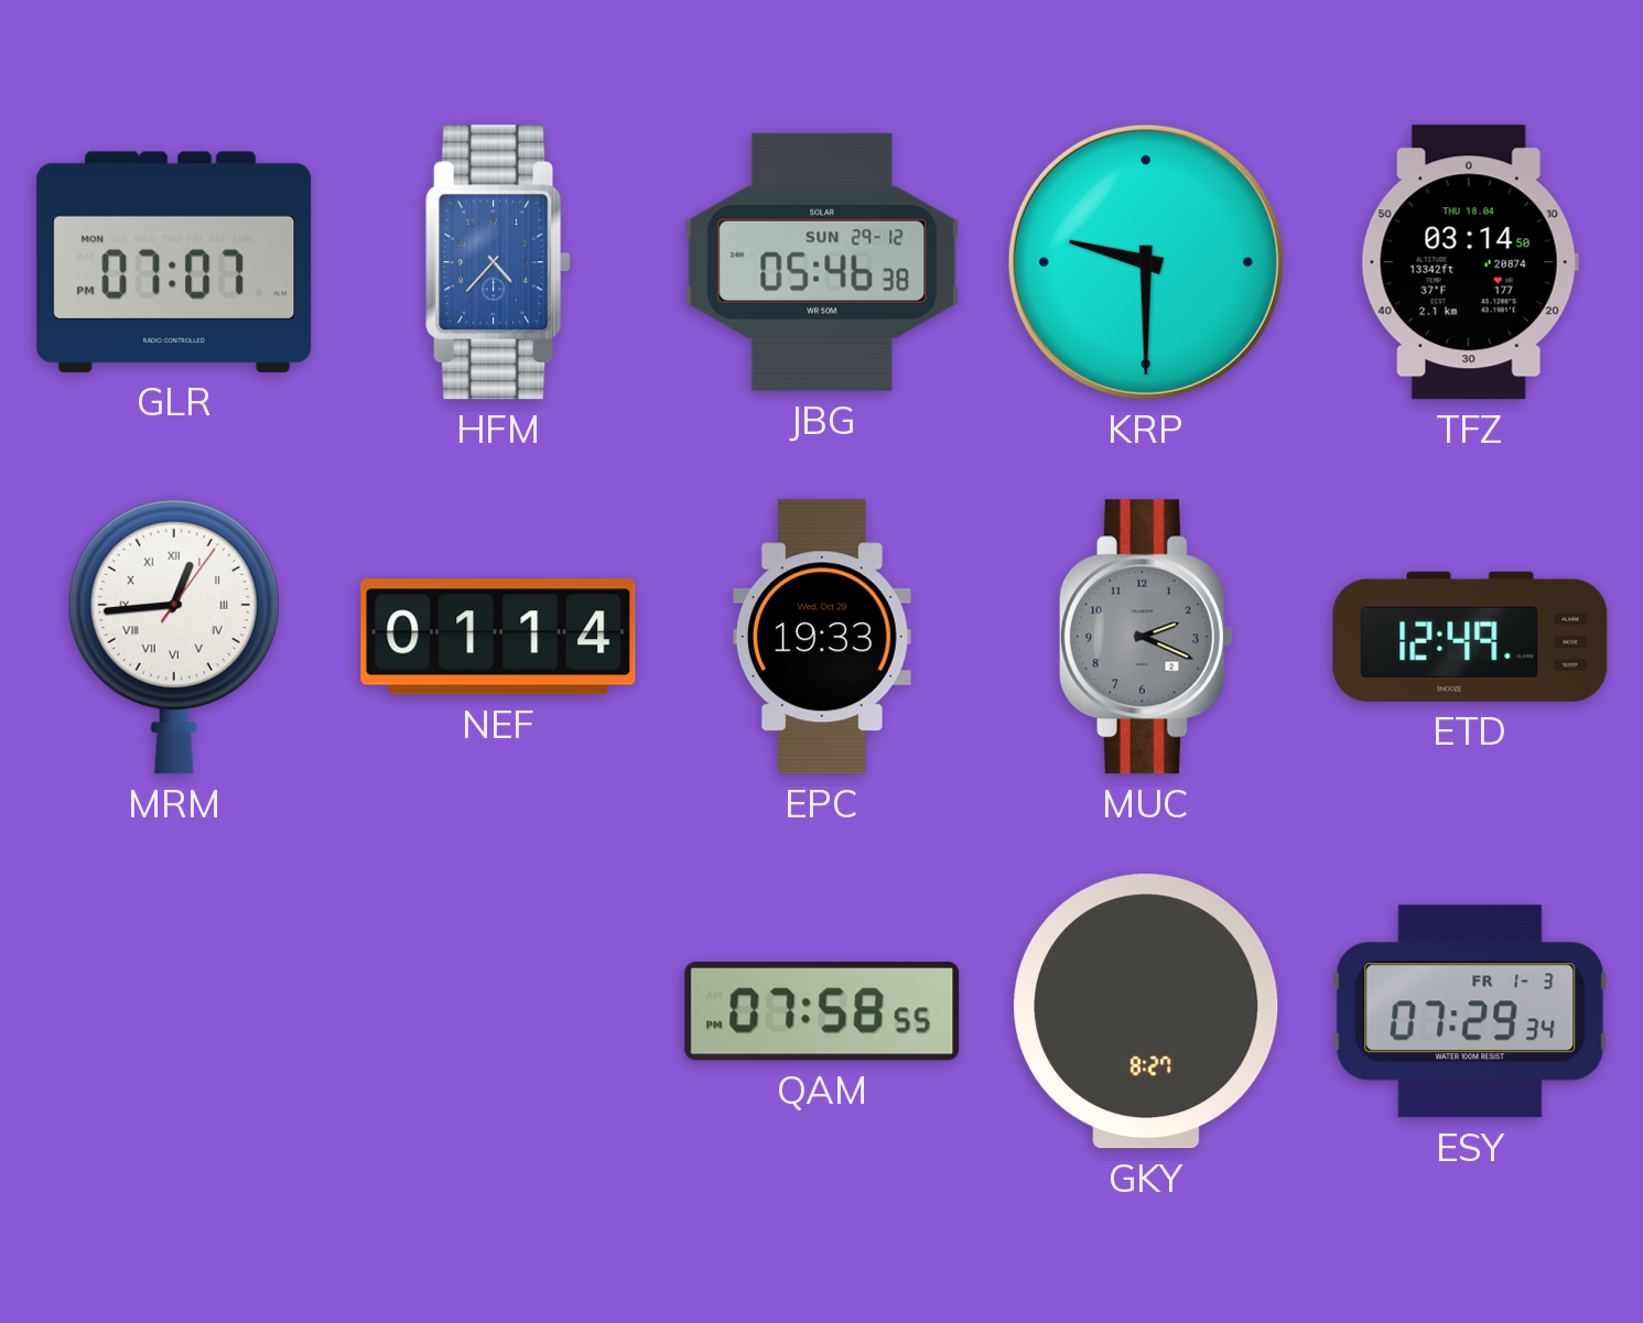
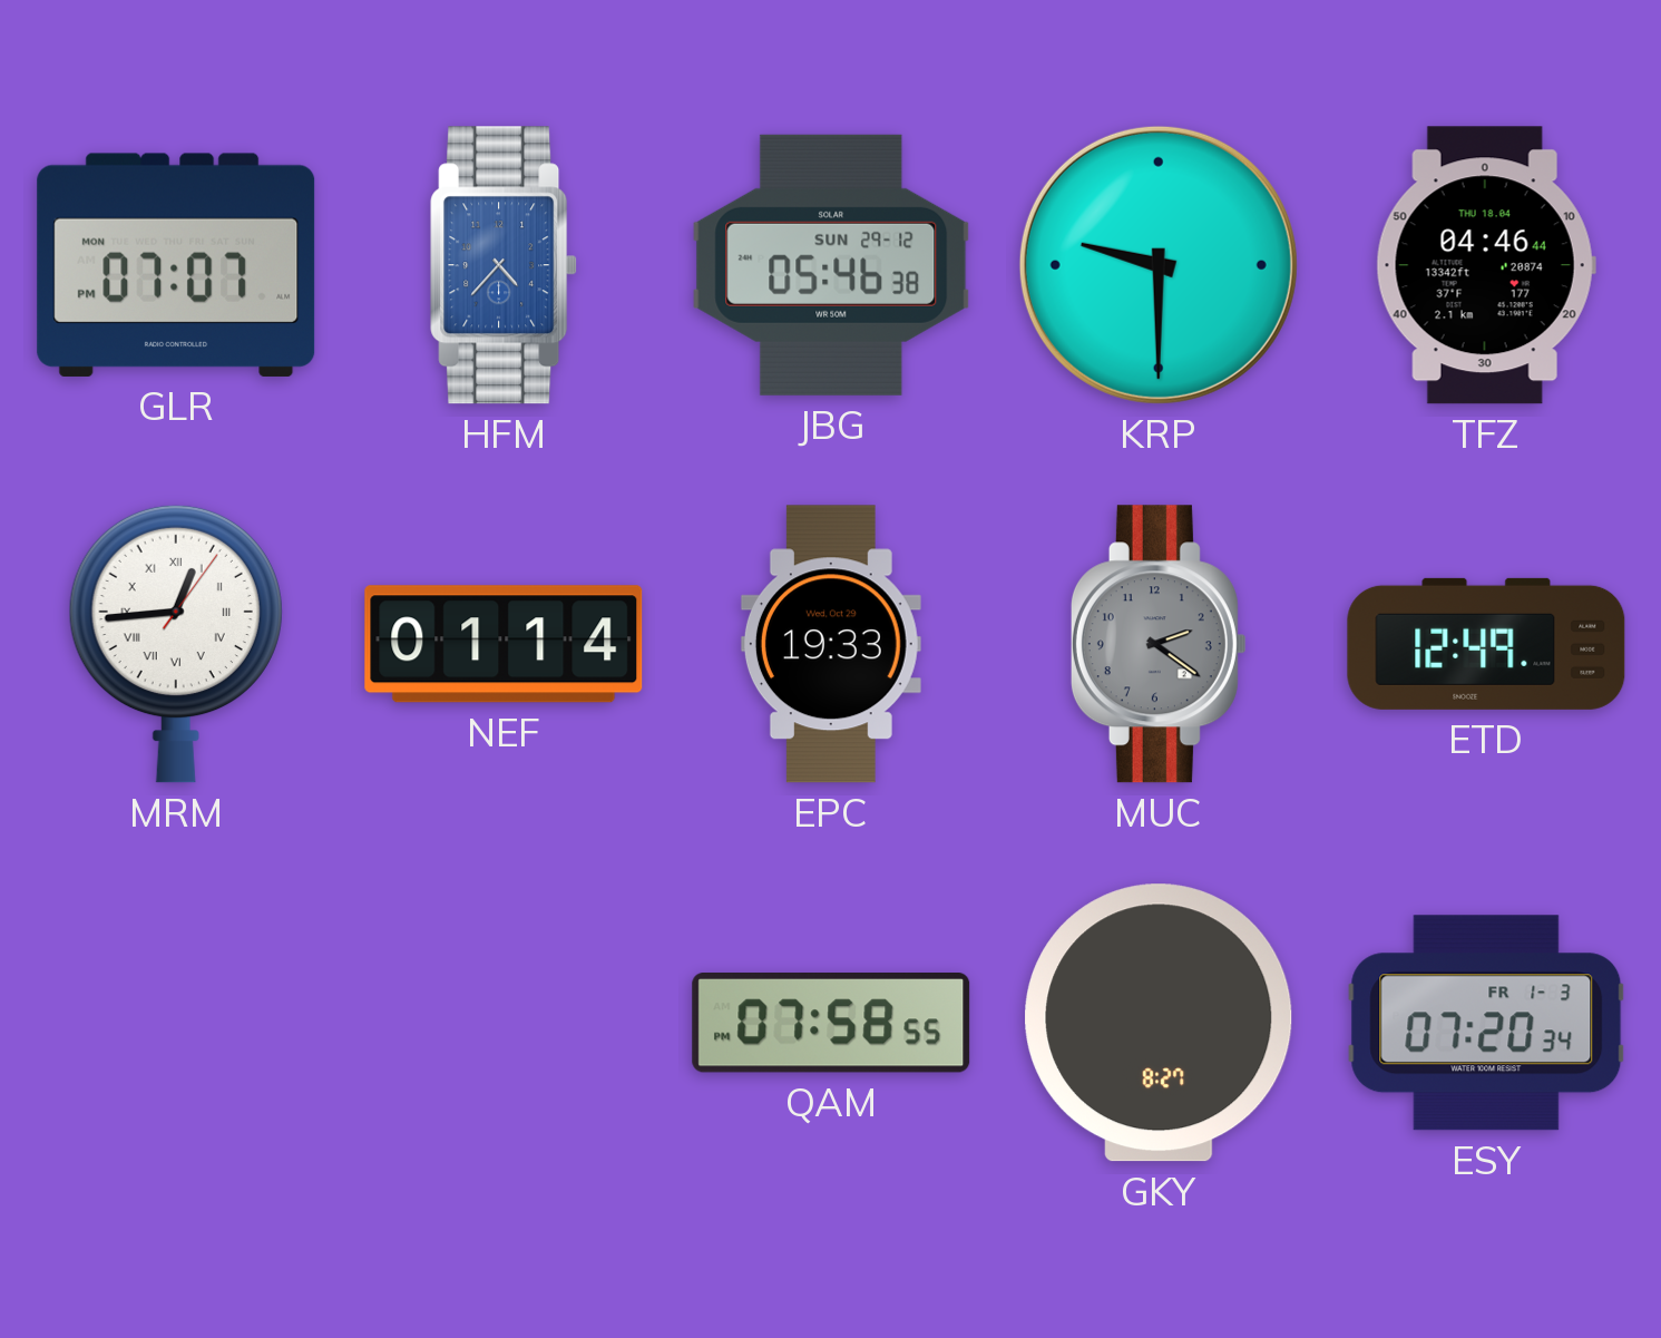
TFZ: 03:14 -> 04:46
MUC: 2:19 -> 2:21
ESY: 07:29 -> 07:20
